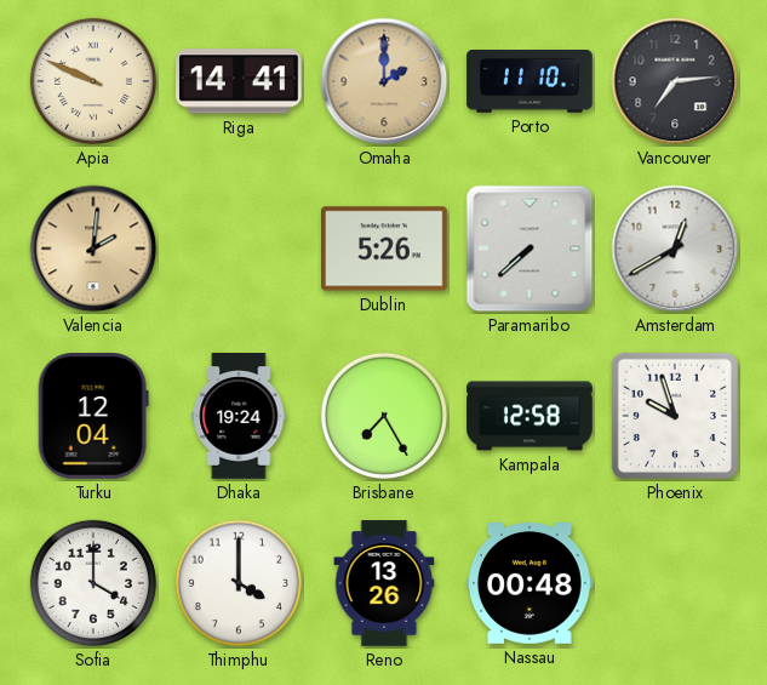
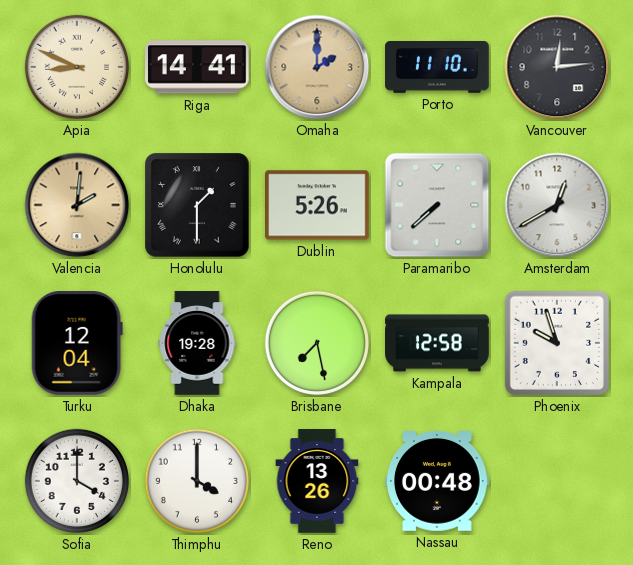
Apia: 9:49 -> 8:49
Vancouver: 7:14 -> 12:14
Honolulu: none -> 1:30
Dhaka: 19:24 -> 19:28
Brisbane: 7:25 -> 7:28
